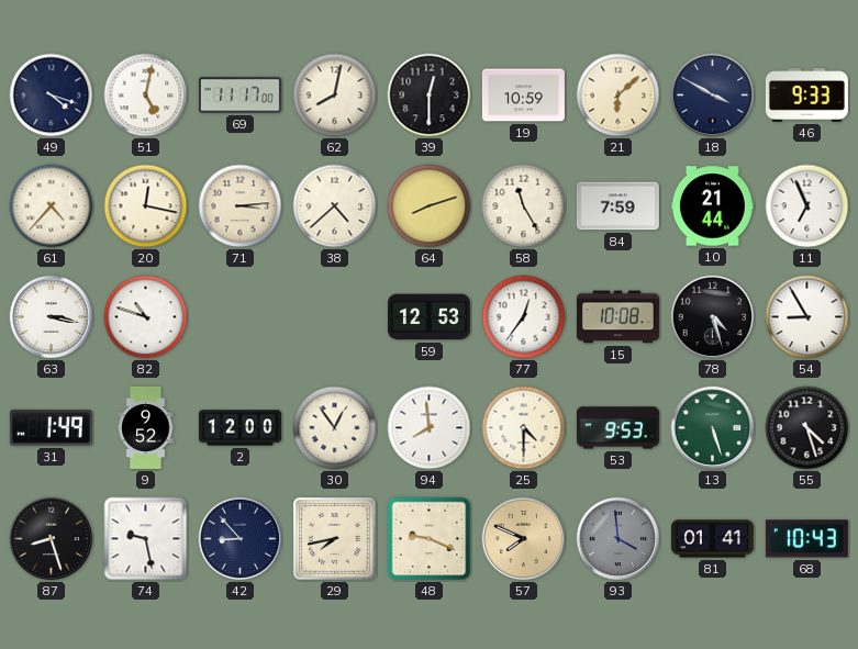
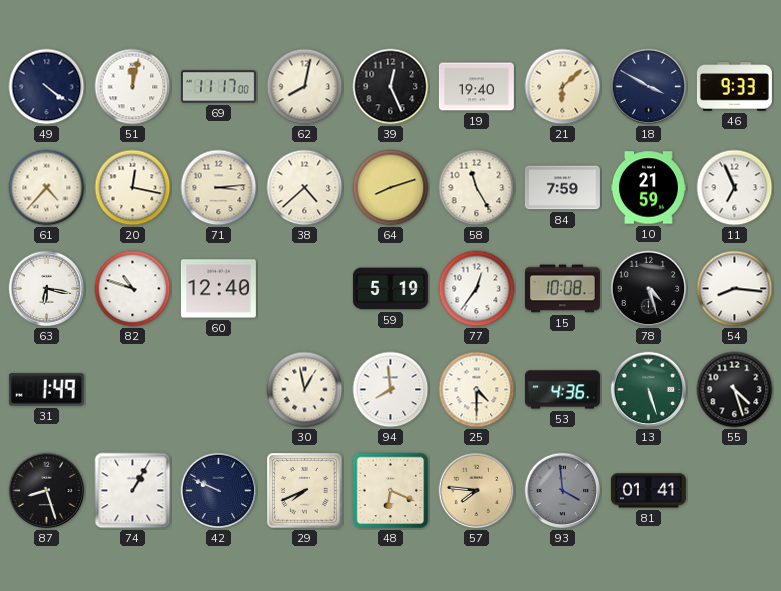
49: 4:18 -> 4:21
51: 5:02 -> 12:02
39: 12:30 -> 12:26
19: 10:59 -> 19:40
10: 21:44 -> 21:59
63: 3:17 -> 6:17
60: none -> 12:40
59: 12:53 -> 5:19
54: 8:55 -> 8:16
9: 9:52 -> none
2: 12:00 -> none
30: 12:54 -> 12:58
53: 9:53 -> 4:36
74: 9:28 -> 1:05
42: 8:53 -> 9:49
29: 7:43 -> 7:41
48: 9:19 -> 6:19
57: 7:49 -> 7:46
68: 10:43 -> none
